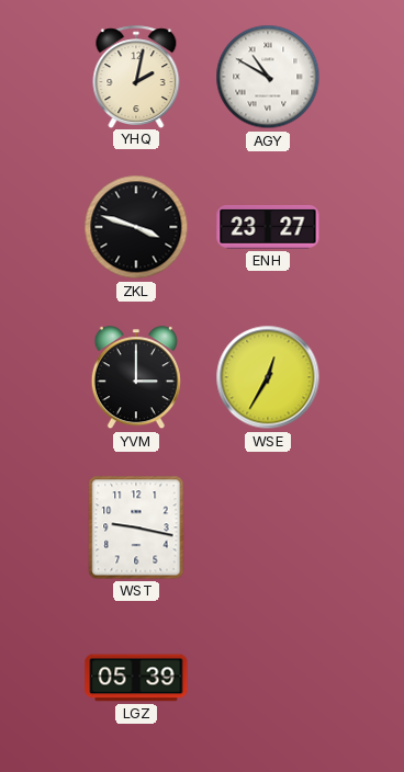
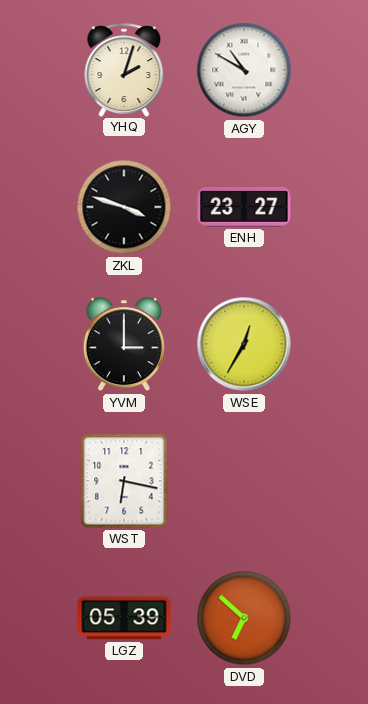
YHQ: 2:02 -> 2:03
WST: 9:17 -> 6:17
DVD: none -> 6:52
